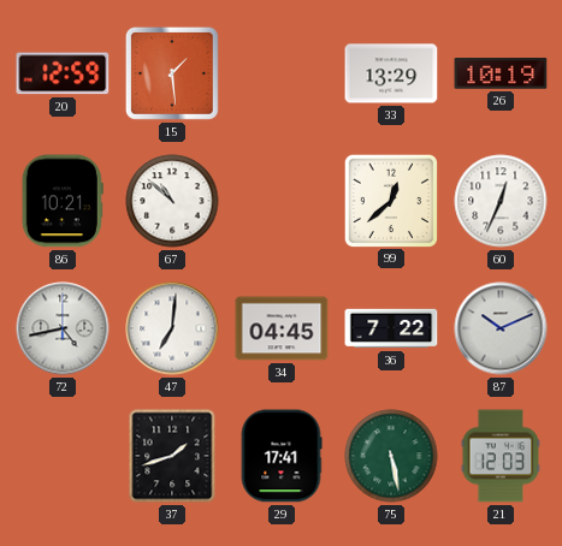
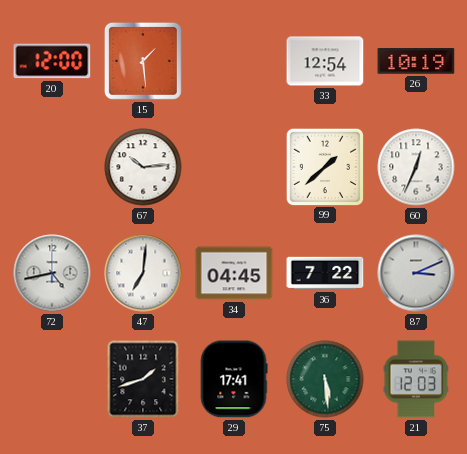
20: 12:59 -> 12:00
33: 13:29 -> 12:54
86: 10:21 -> none
67: 10:52 -> 10:14
99: 12:38 -> 1:38
87: 10:11 -> 3:11
75: 5:28 -> 5:29
